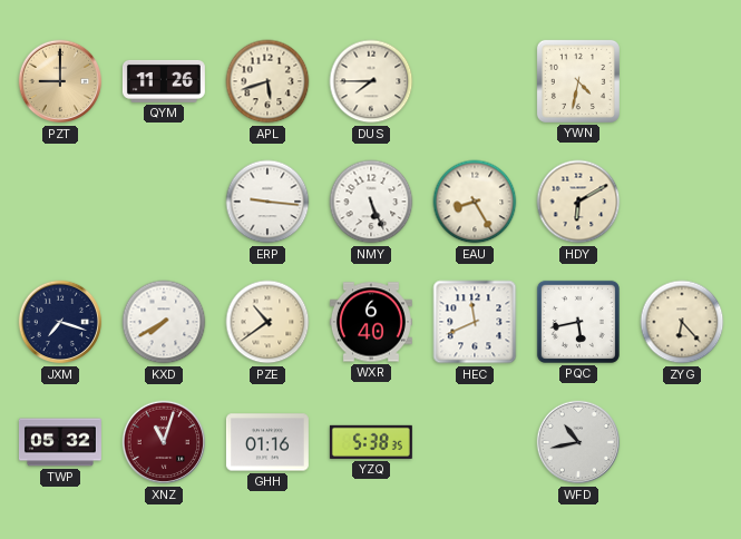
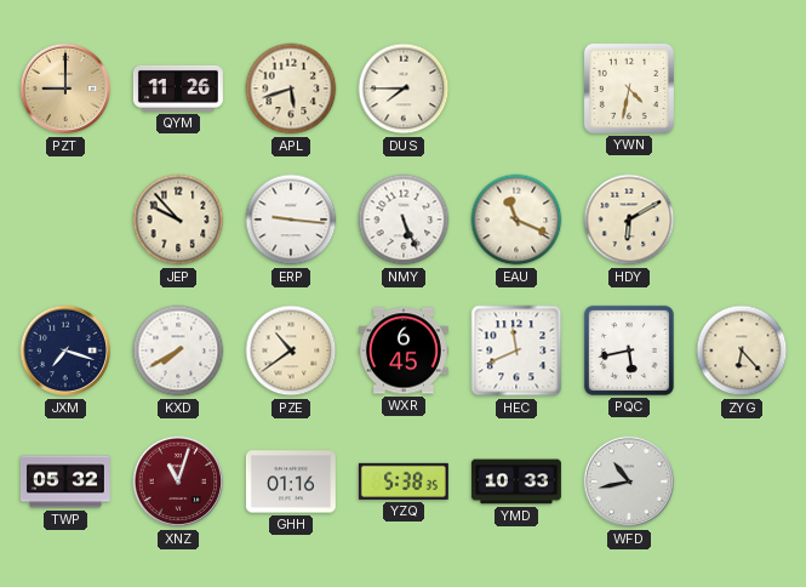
JEP: none -> 9:53
EAU: 8:25 -> 11:19
WXR: 6:40 -> 6:45
YMD: none -> 10:33
